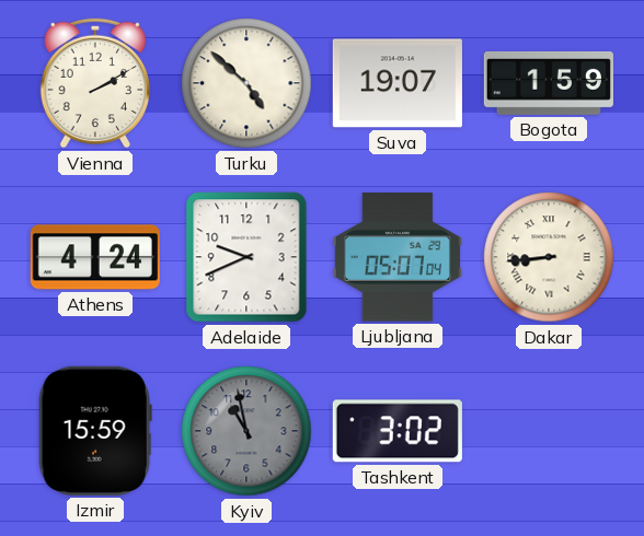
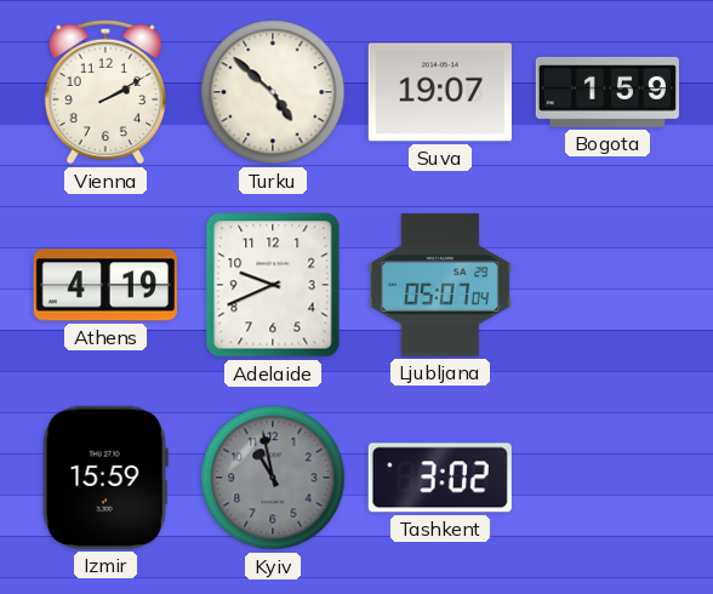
Athens: 4:24 -> 4:19
Dakar: 8:44 -> none
